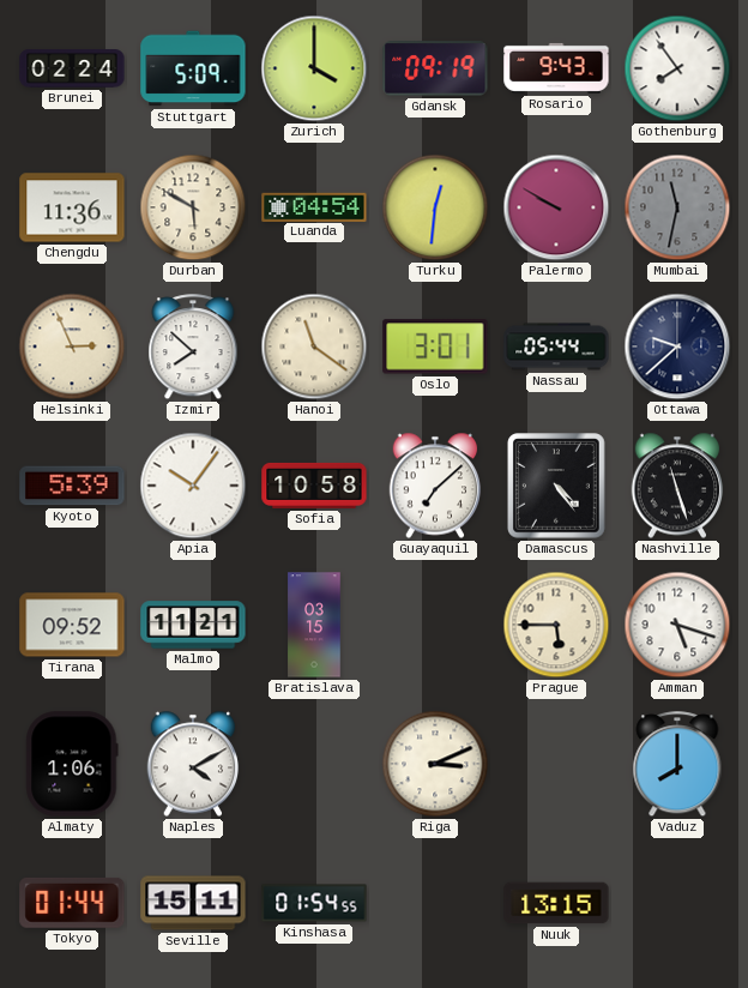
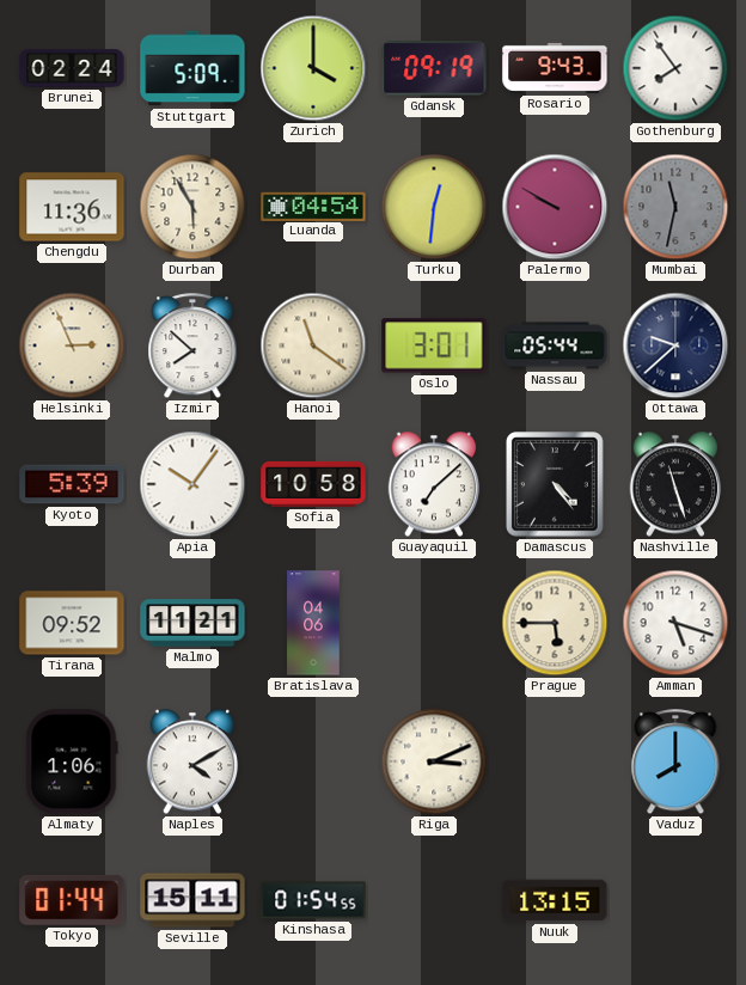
Durban: 5:50 -> 5:55
Bratislava: 03:15 -> 04:06
